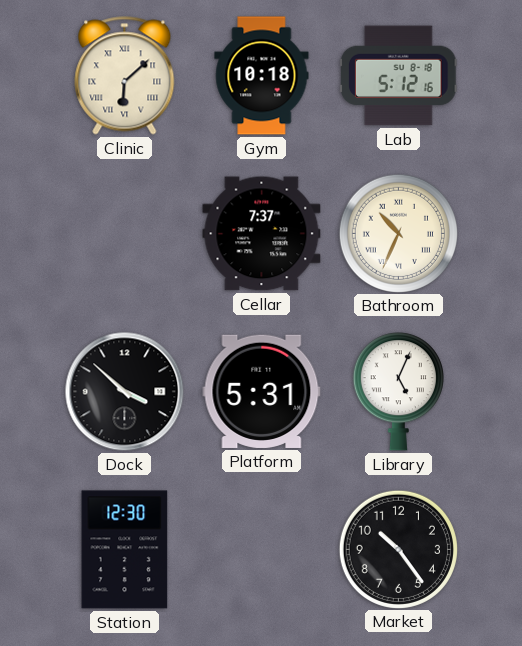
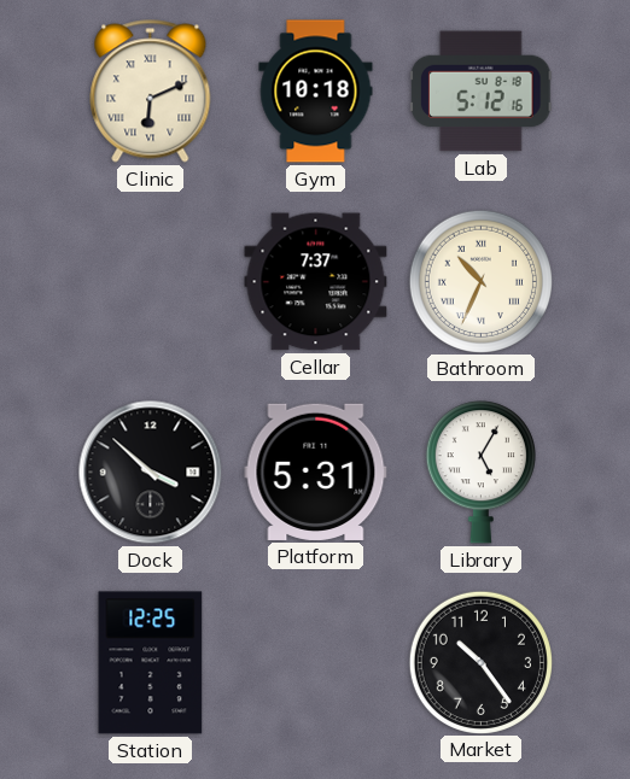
Clinic: 6:08 -> 6:11
Library: 5:04 -> 5:05
Station: 12:30 -> 12:25
